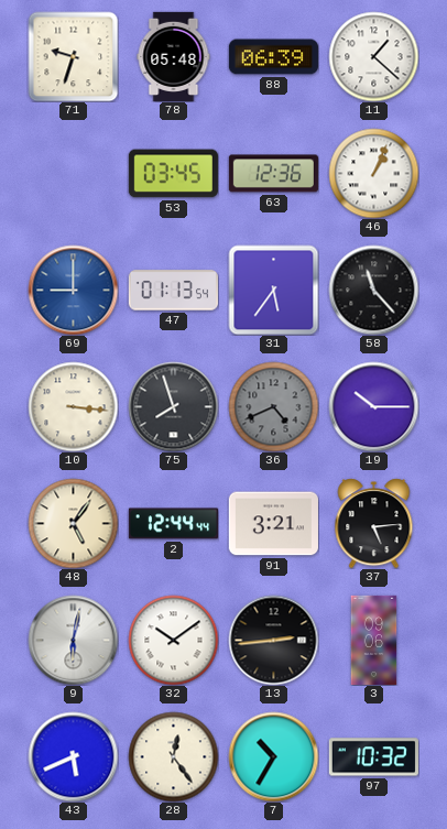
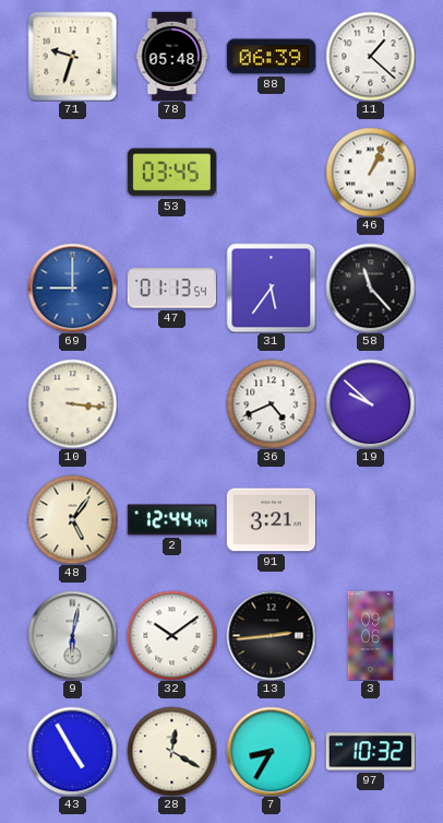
63: 12:36 -> none
75: 7:57 -> none
36 dial: grey -> white
19: 10:15 -> 9:52
37: 5:14 -> none
43: 5:41 -> 4:55
28: 12:24 -> 12:20
7: 10:35 -> 8:35
